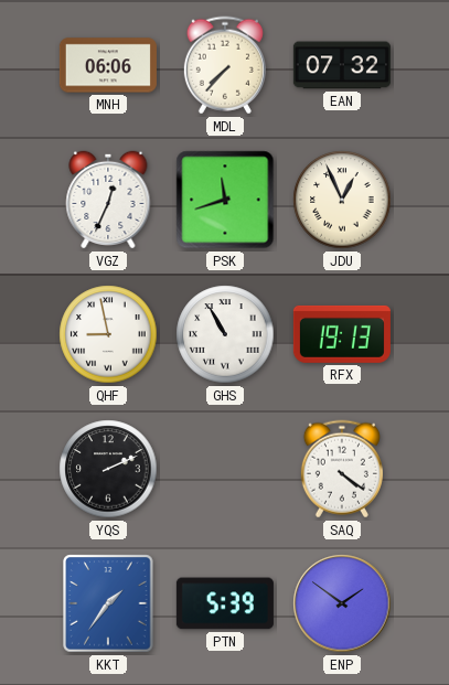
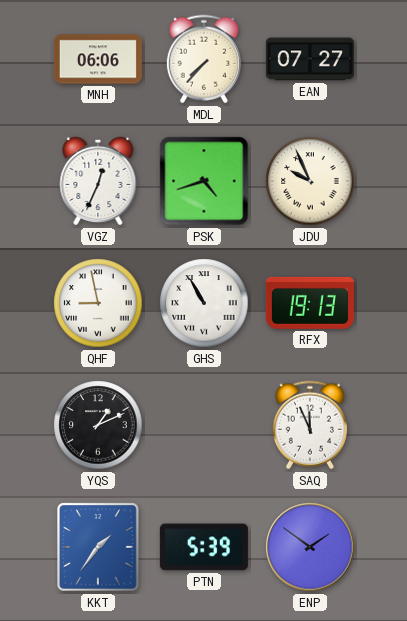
EAN: 07:32 -> 07:27
PSK: 11:42 -> 4:42
JDU: 12:56 -> 9:56
YQS: 2:11 -> 1:11
SAQ: 4:21 -> 11:56
